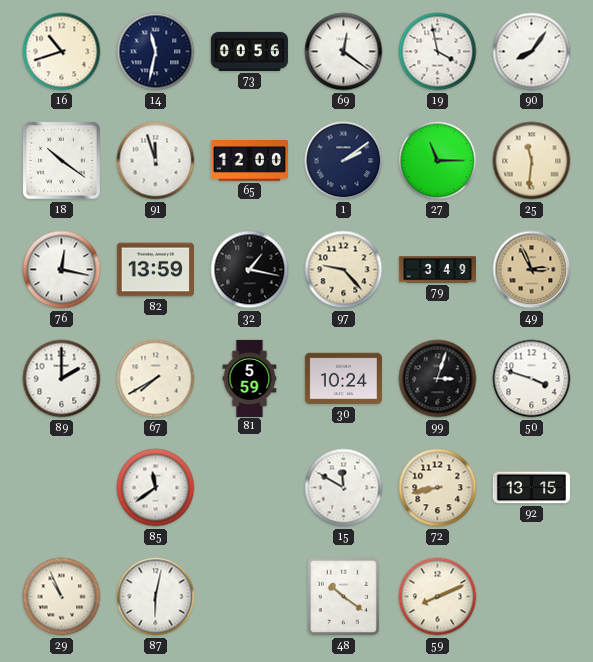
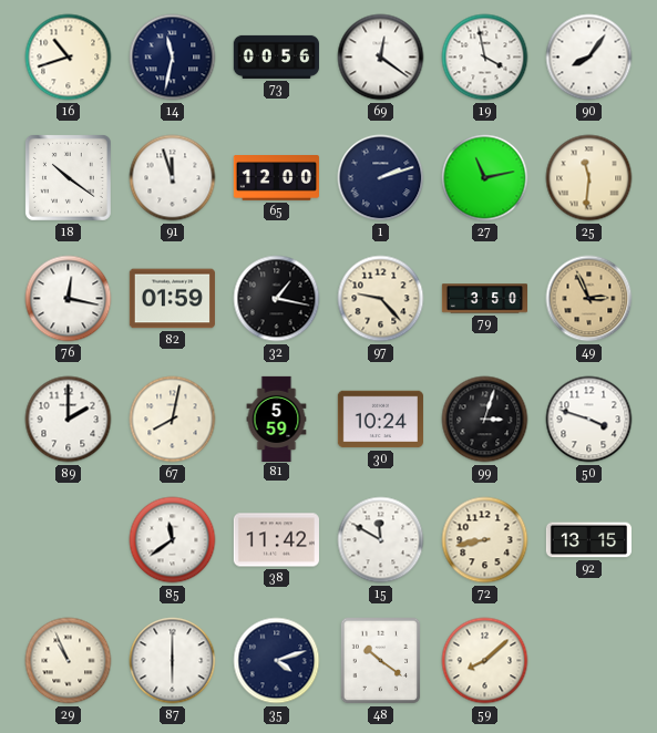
1: 2:09 -> 2:12
27: 11:15 -> 11:13
82: 13:59 -> 01:59
79: 3:49 -> 3:50
67: 7:40 -> 8:02
38: none -> 11:42
87: 6:02 -> 6:00
35: none -> 4:12
59: 8:11 -> 8:08
